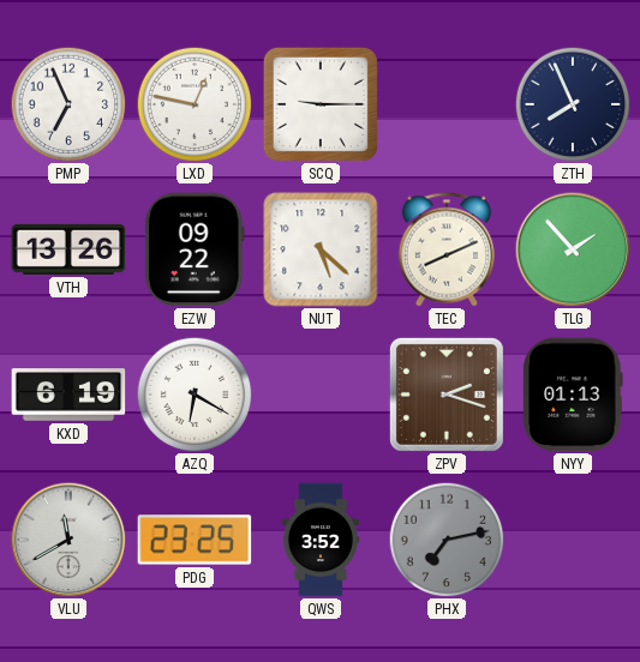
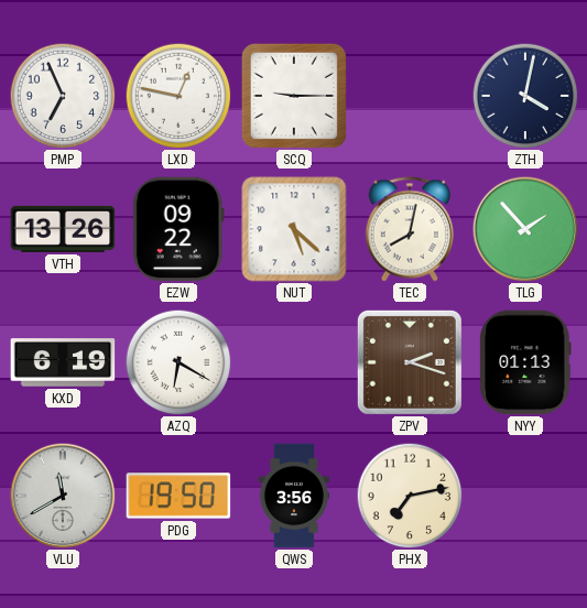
ZTH: 7:56 -> 4:02
TEC: 8:11 -> 8:02
PDG: 23:25 -> 19:50
QWS: 3:52 -> 3:56
PHX dial: grey -> cream
